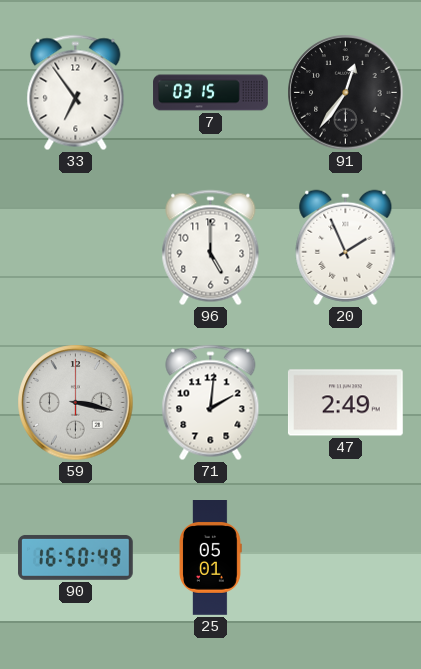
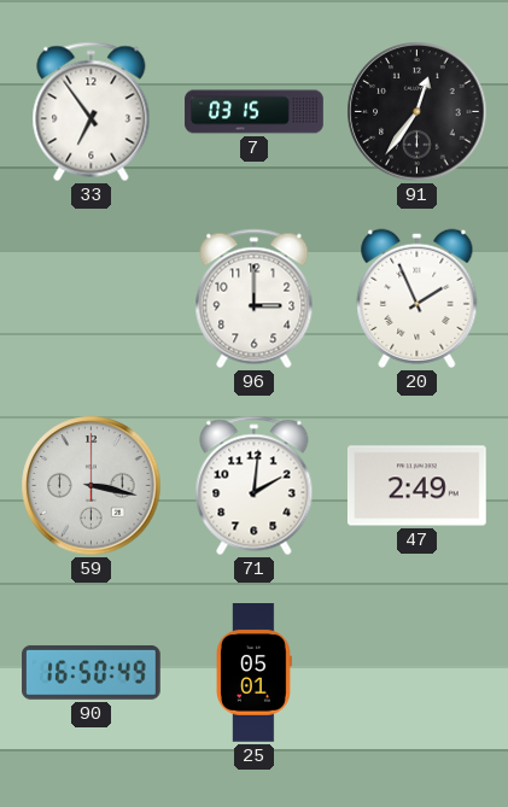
96: 5:00 -> 3:00
